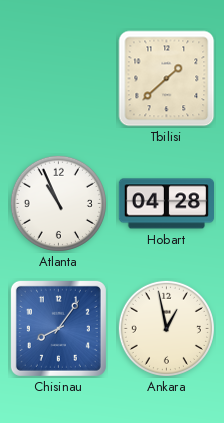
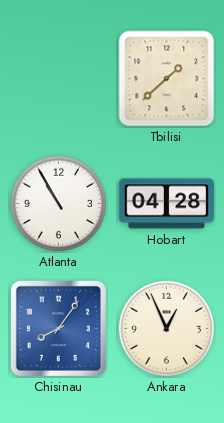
Atlanta: 10:56 -> 10:55
Ankara: 12:58 -> 12:56
